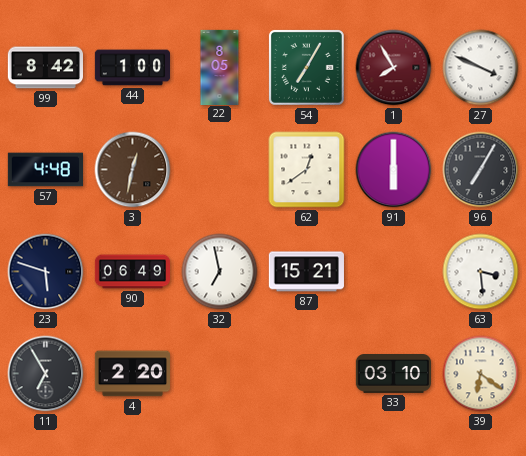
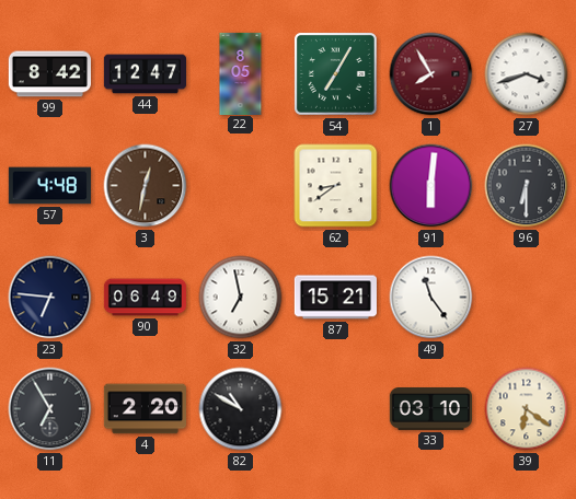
44: 1:00 -> 12:47
27: 3:49 -> 3:42
62: 12:39 -> 8:39
91: 6:00 -> 6:01
96: 7:05 -> 6:30
23: 5:48 -> 6:46
49: none -> 11:24
63: 3:29 -> none
82: none -> 10:50
